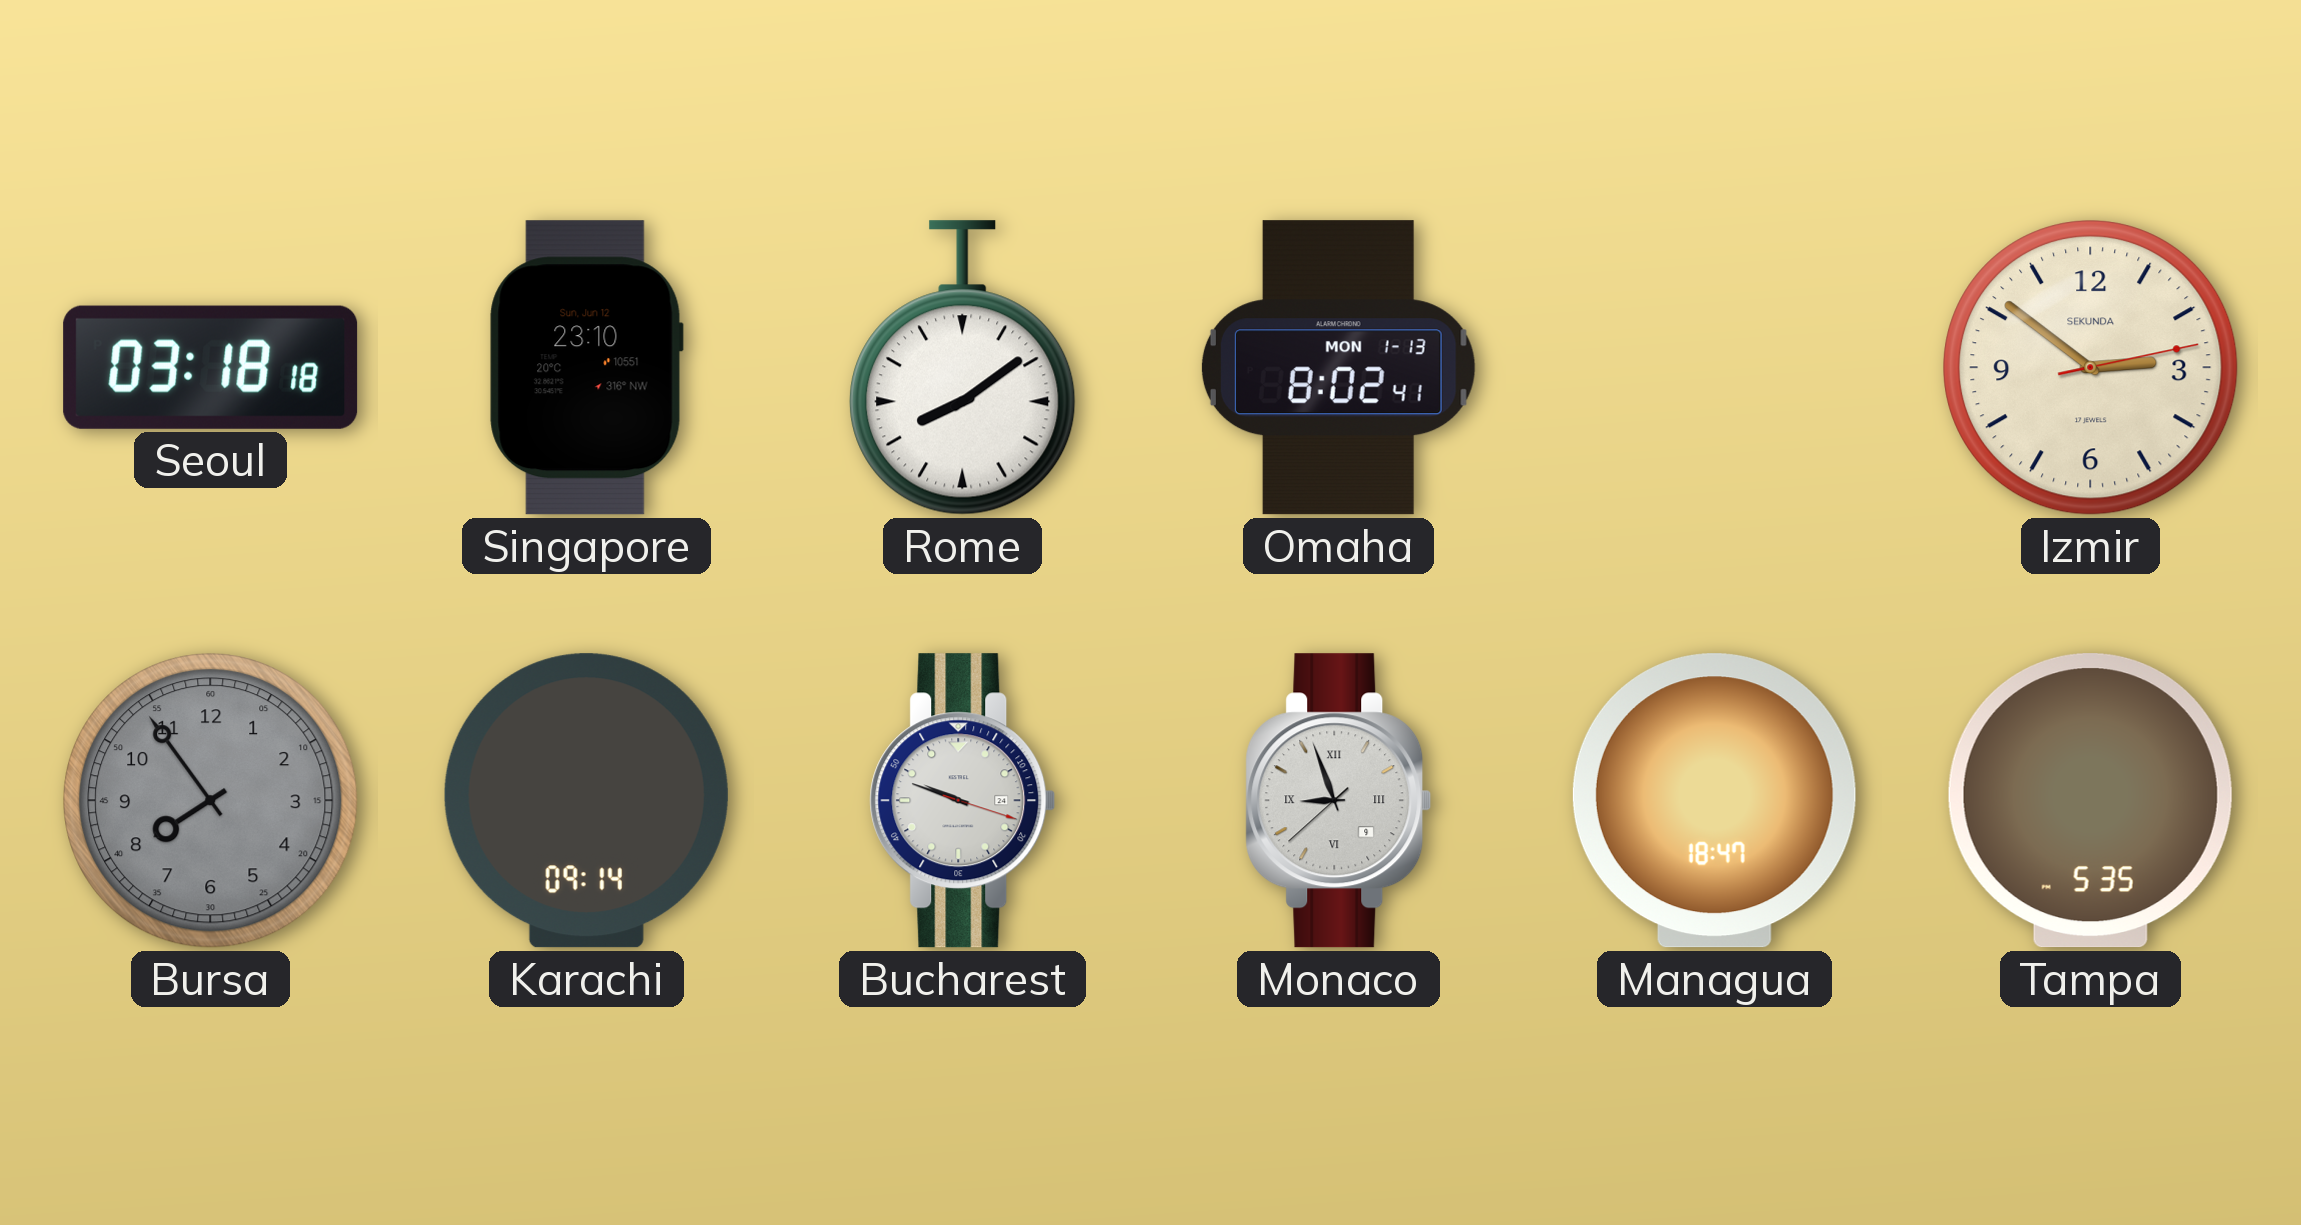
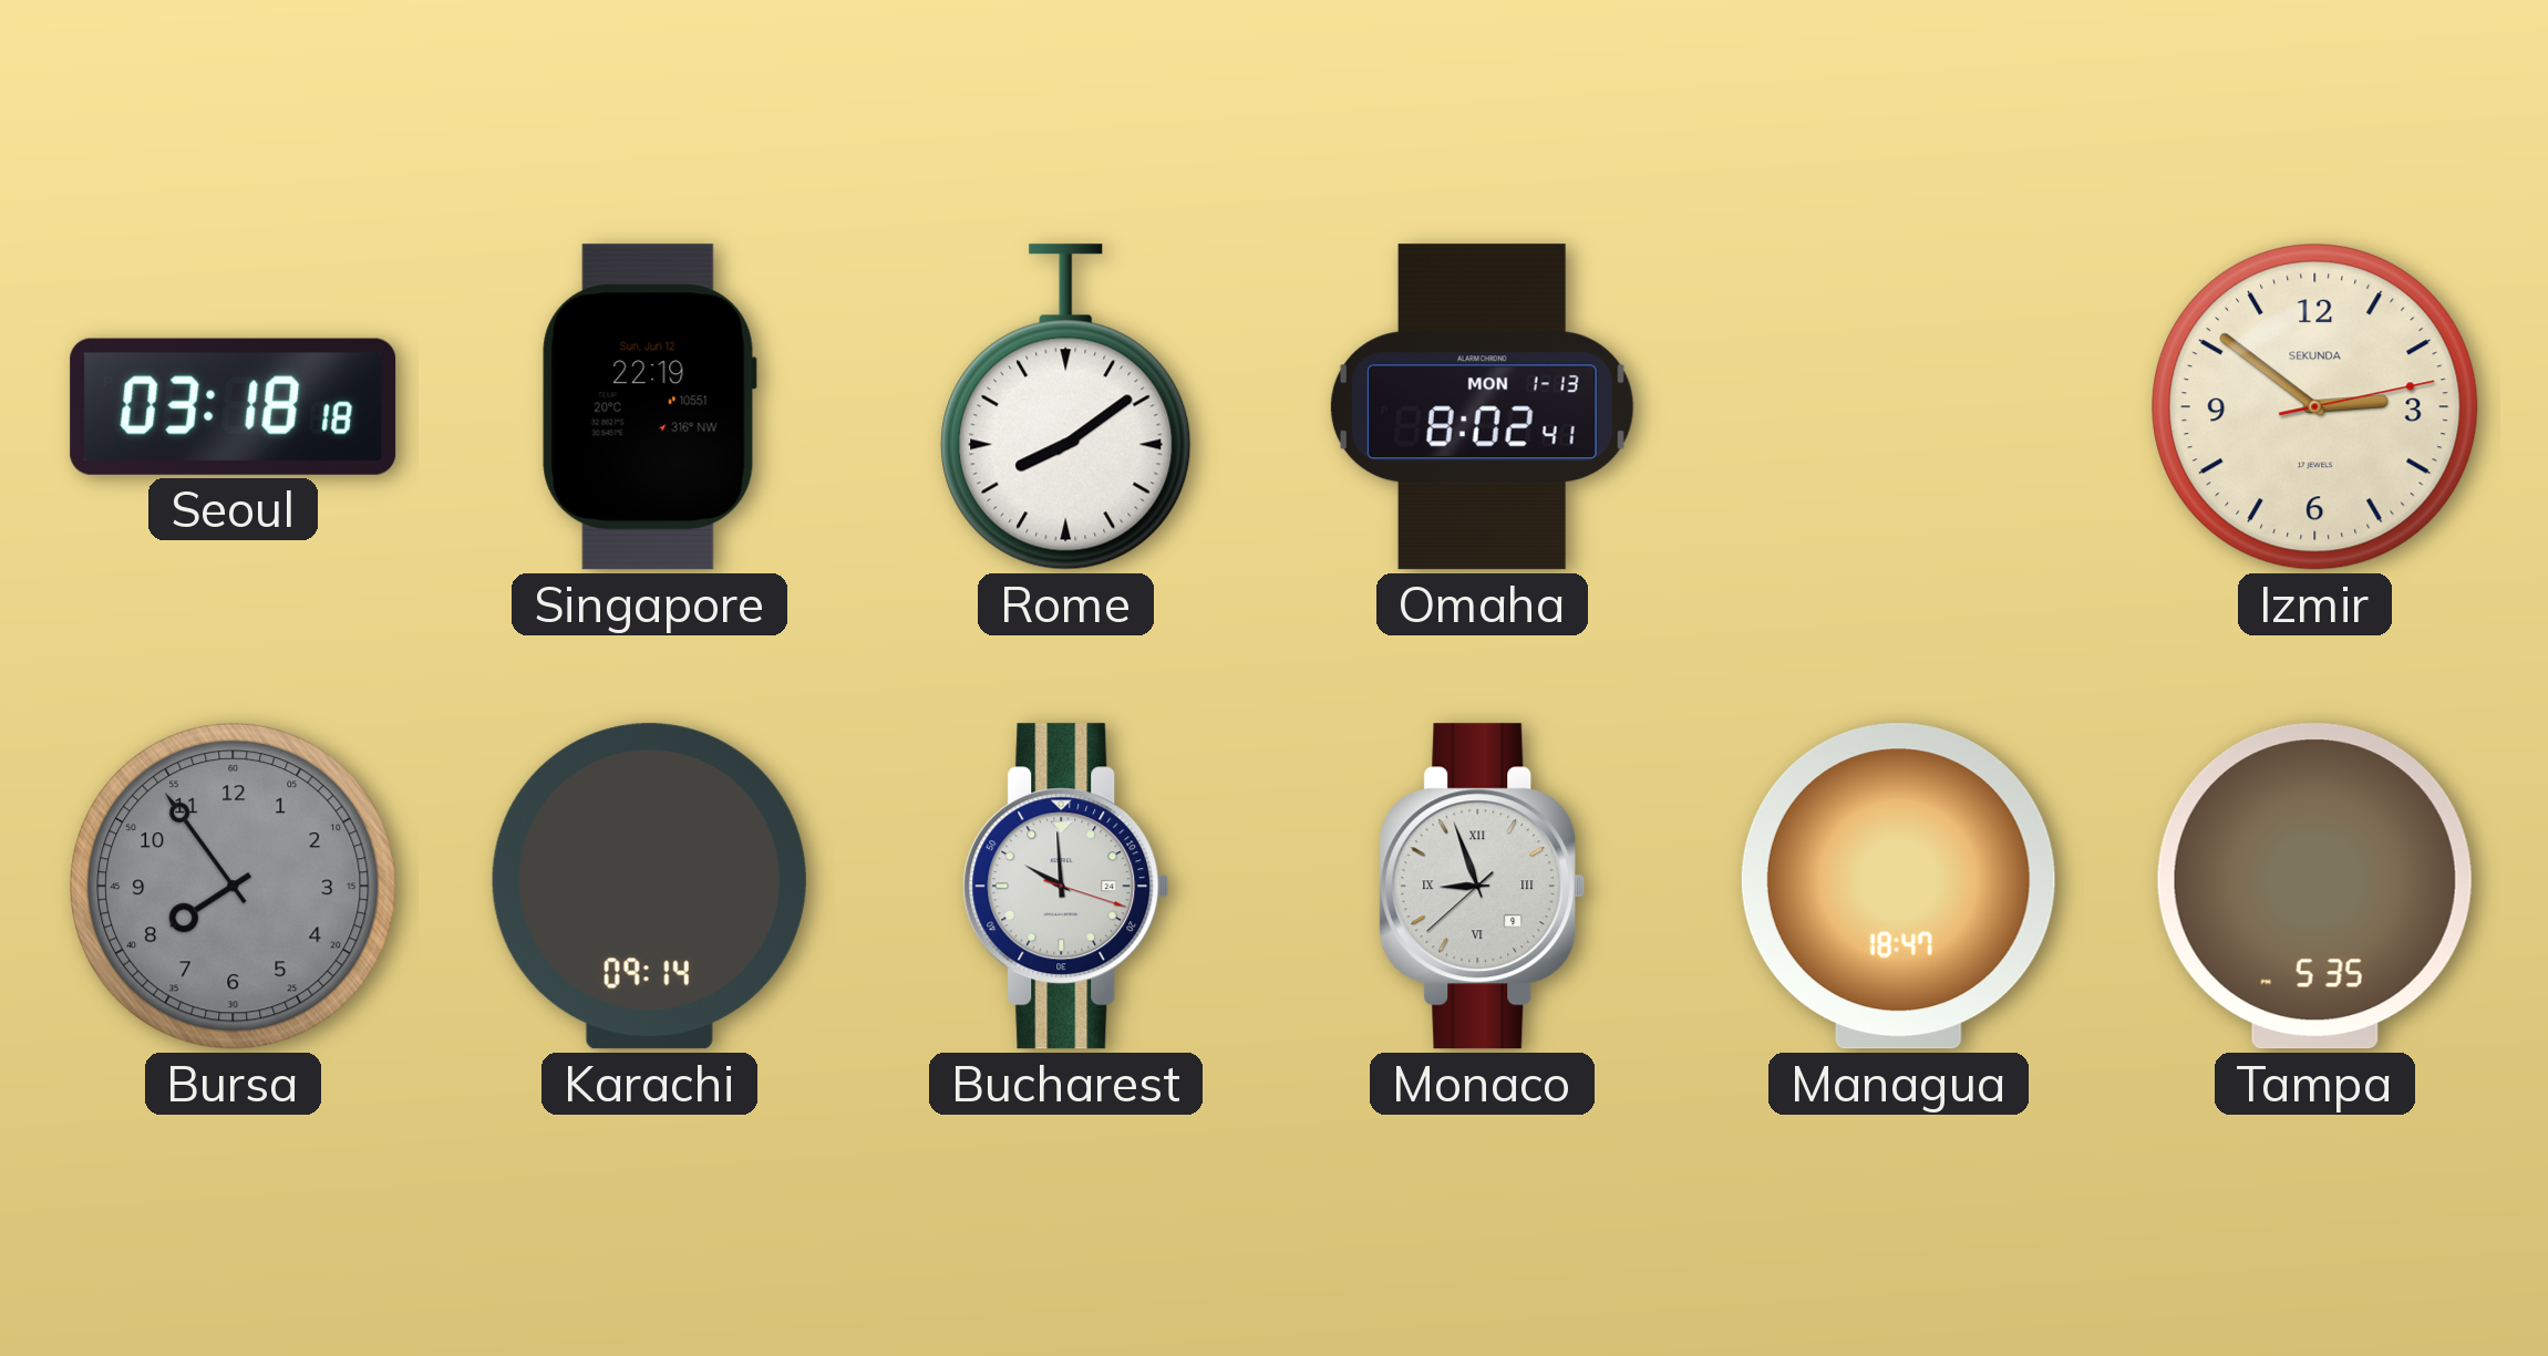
Singapore: 23:10 -> 22:19
Bucharest: 9:48 -> 9:59
